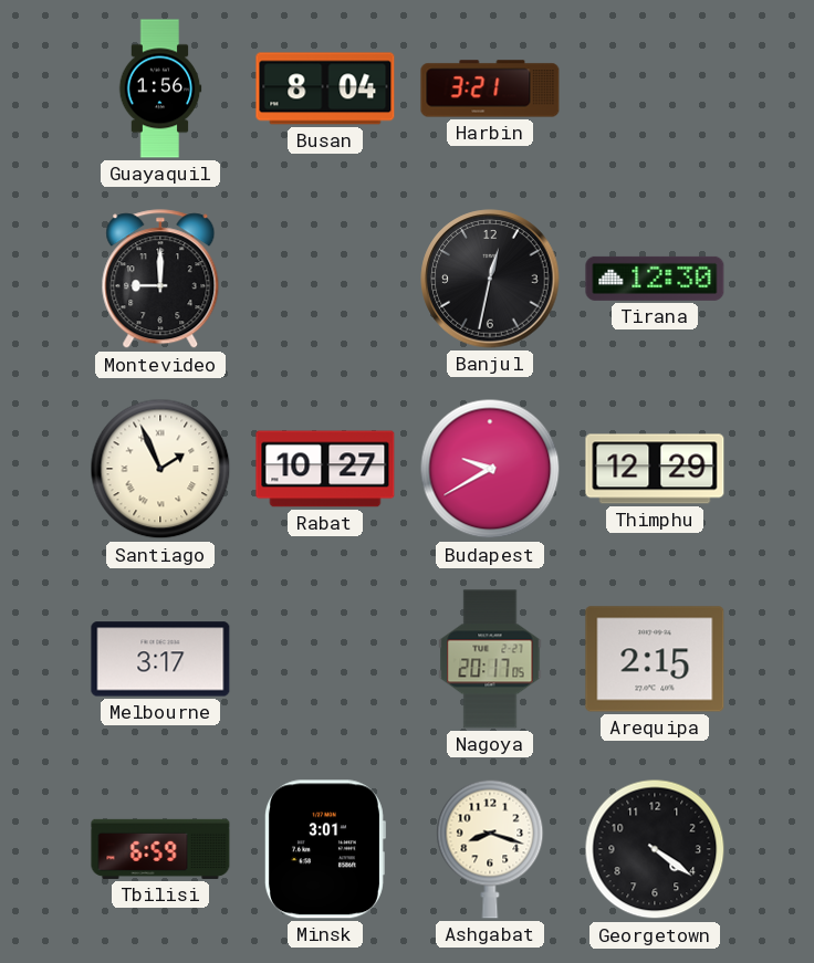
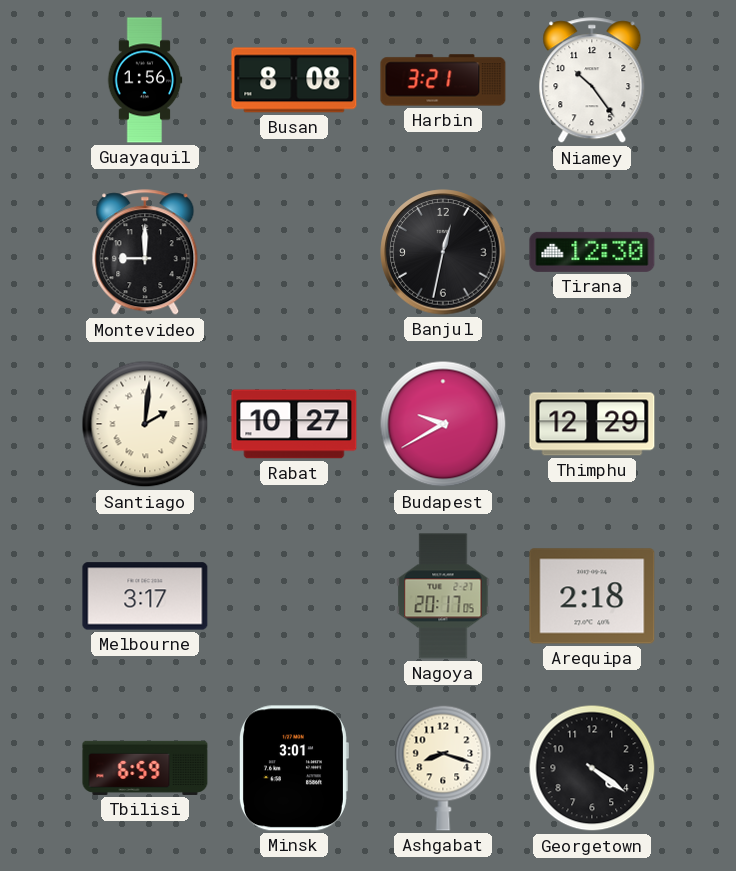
Busan: 8:04 -> 8:08
Niamey: none -> 10:24
Santiago: 1:56 -> 2:01
Arequipa: 2:15 -> 2:18
